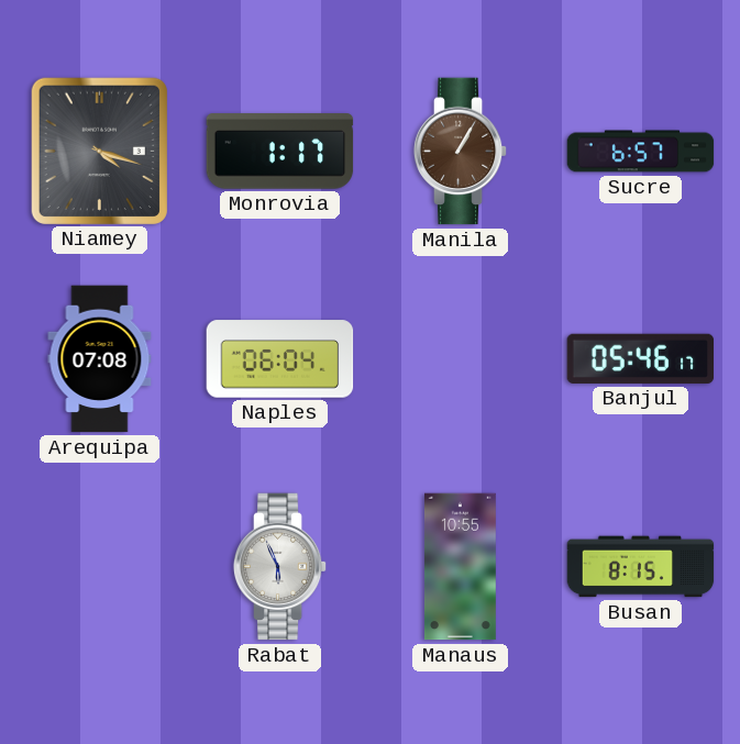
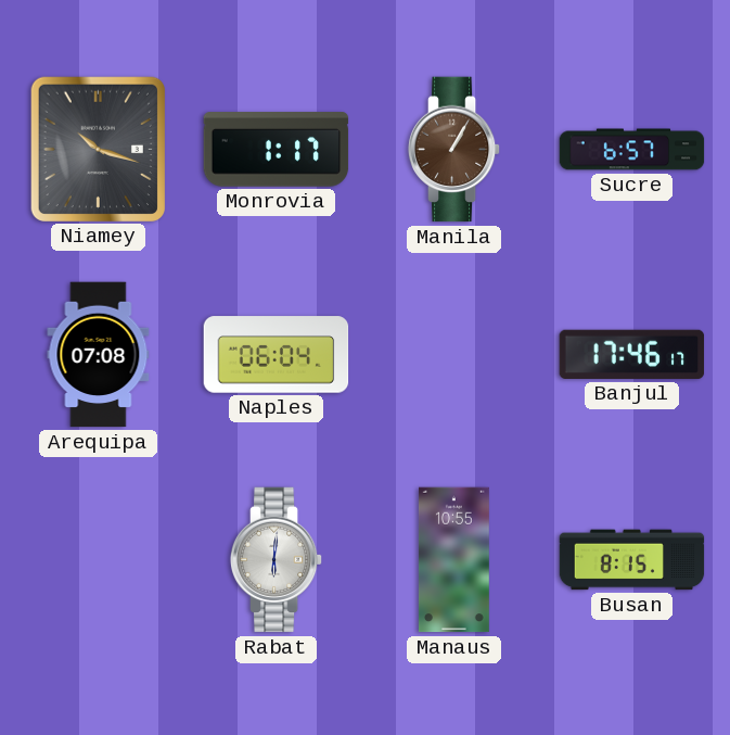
Niamey: 4:18 -> 10:18
Banjul: 05:46 -> 17:46
Rabat: 5:56 -> 6:01
